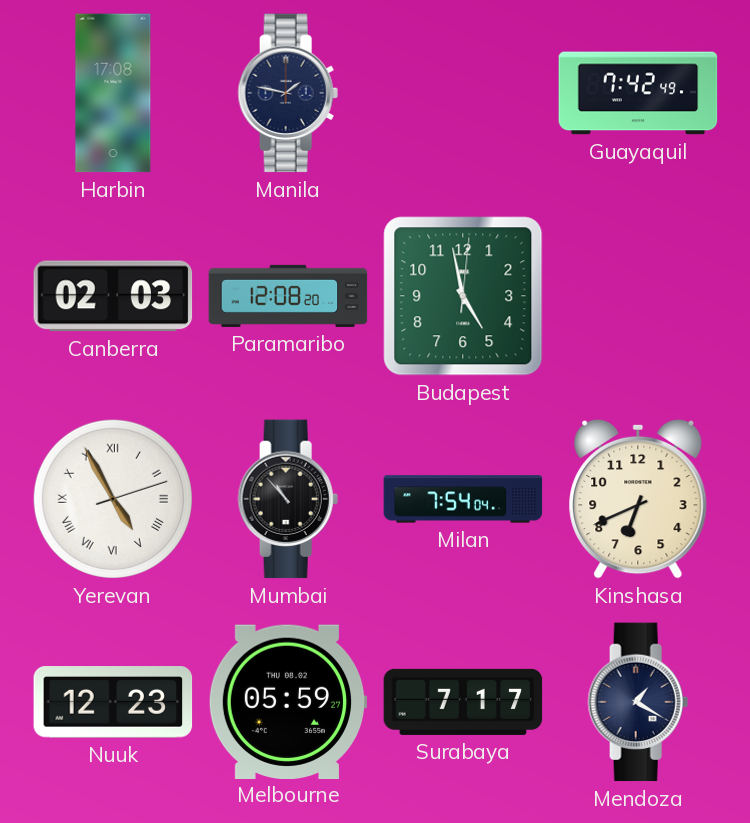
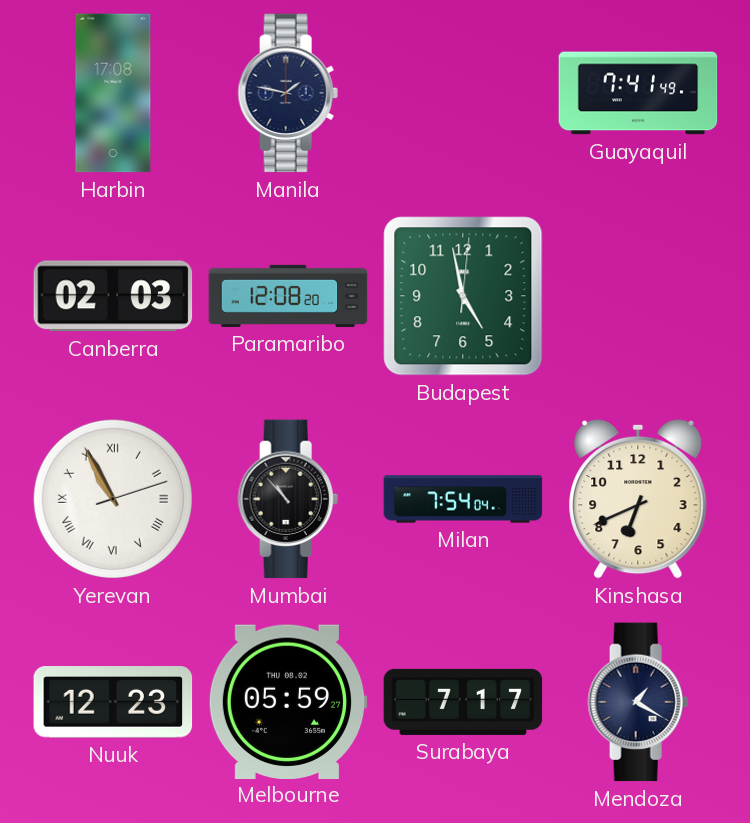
Guayaquil: 7:42 -> 7:41
Yerevan: 4:55 -> 10:55
